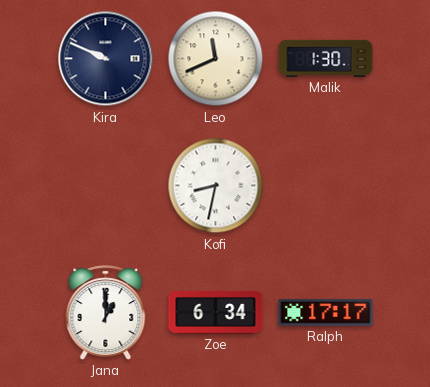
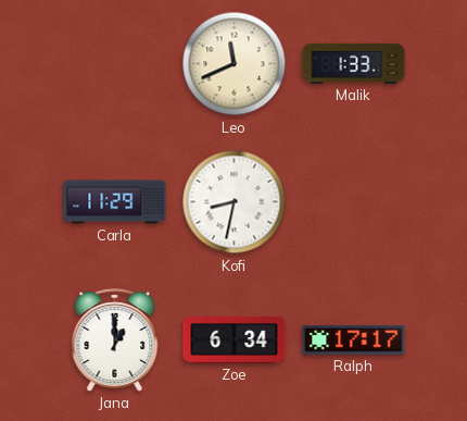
Kira: 9:49 -> none
Malik: 1:30 -> 1:33
Carla: none -> 11:29
